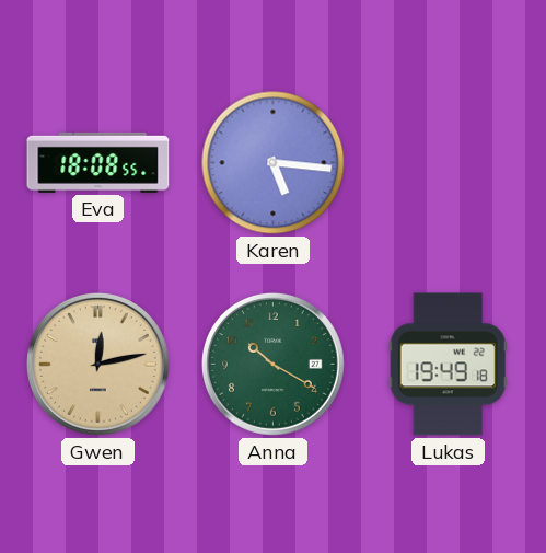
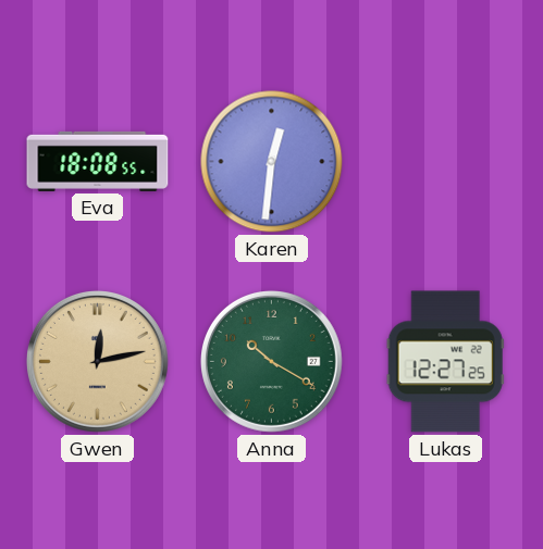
Karen: 5:16 -> 12:31
Lukas: 19:49 -> 12:27
